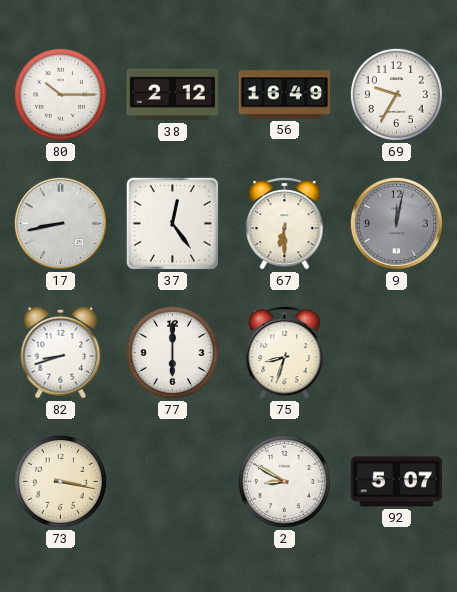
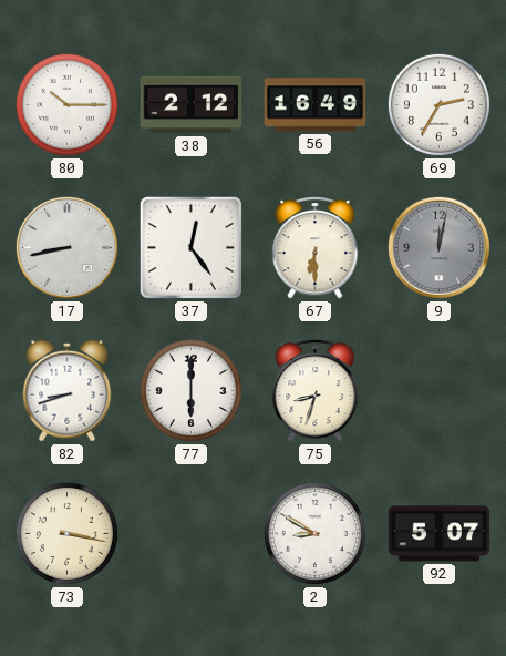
69: 9:35 -> 2:35
